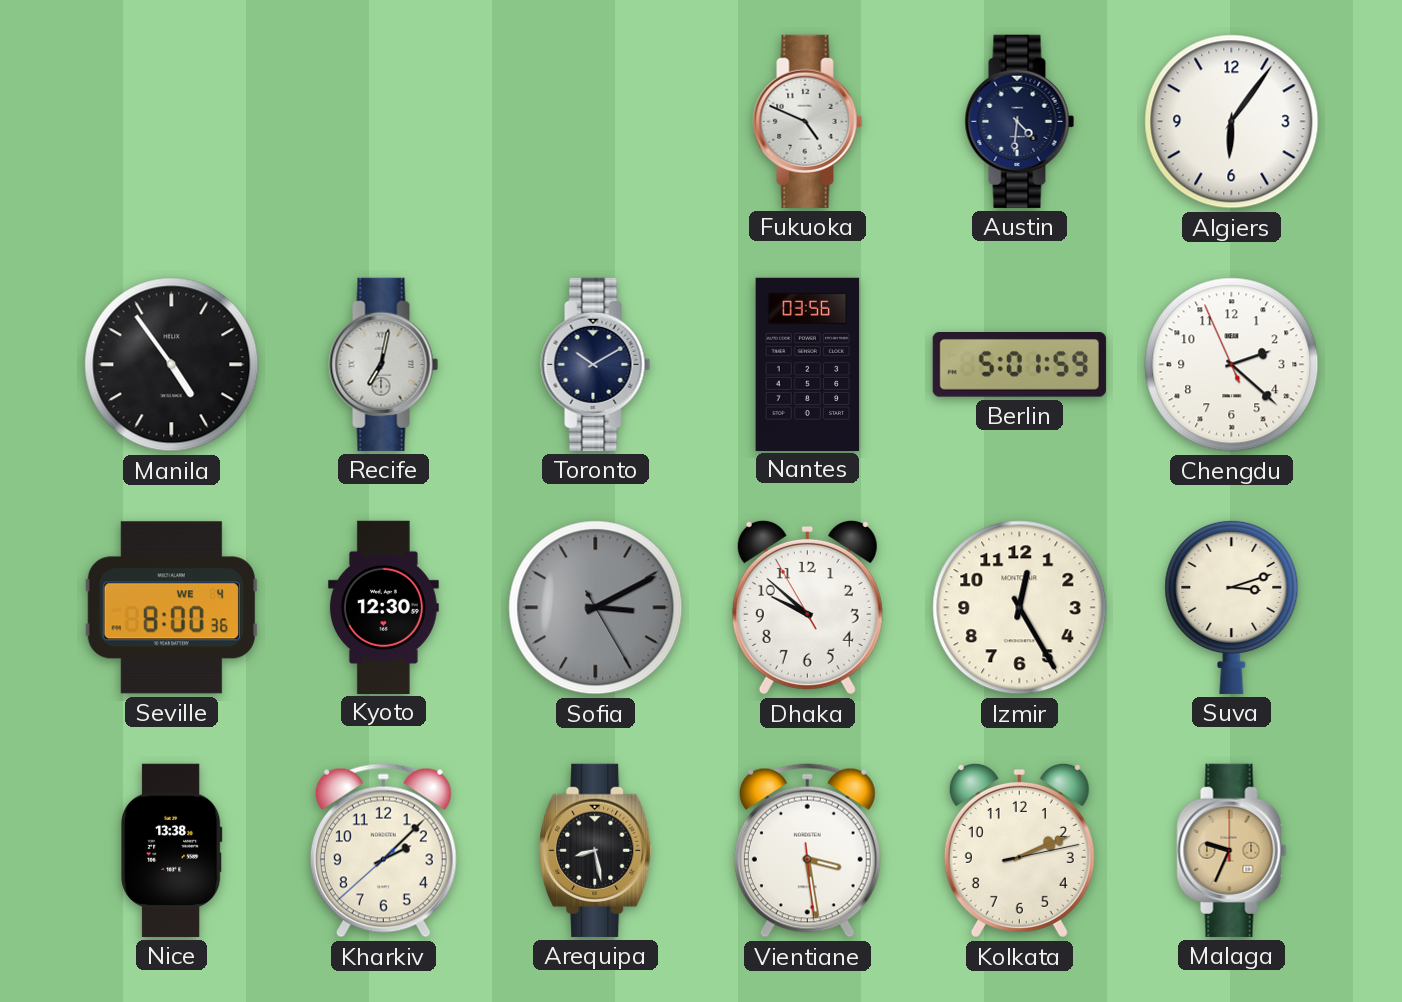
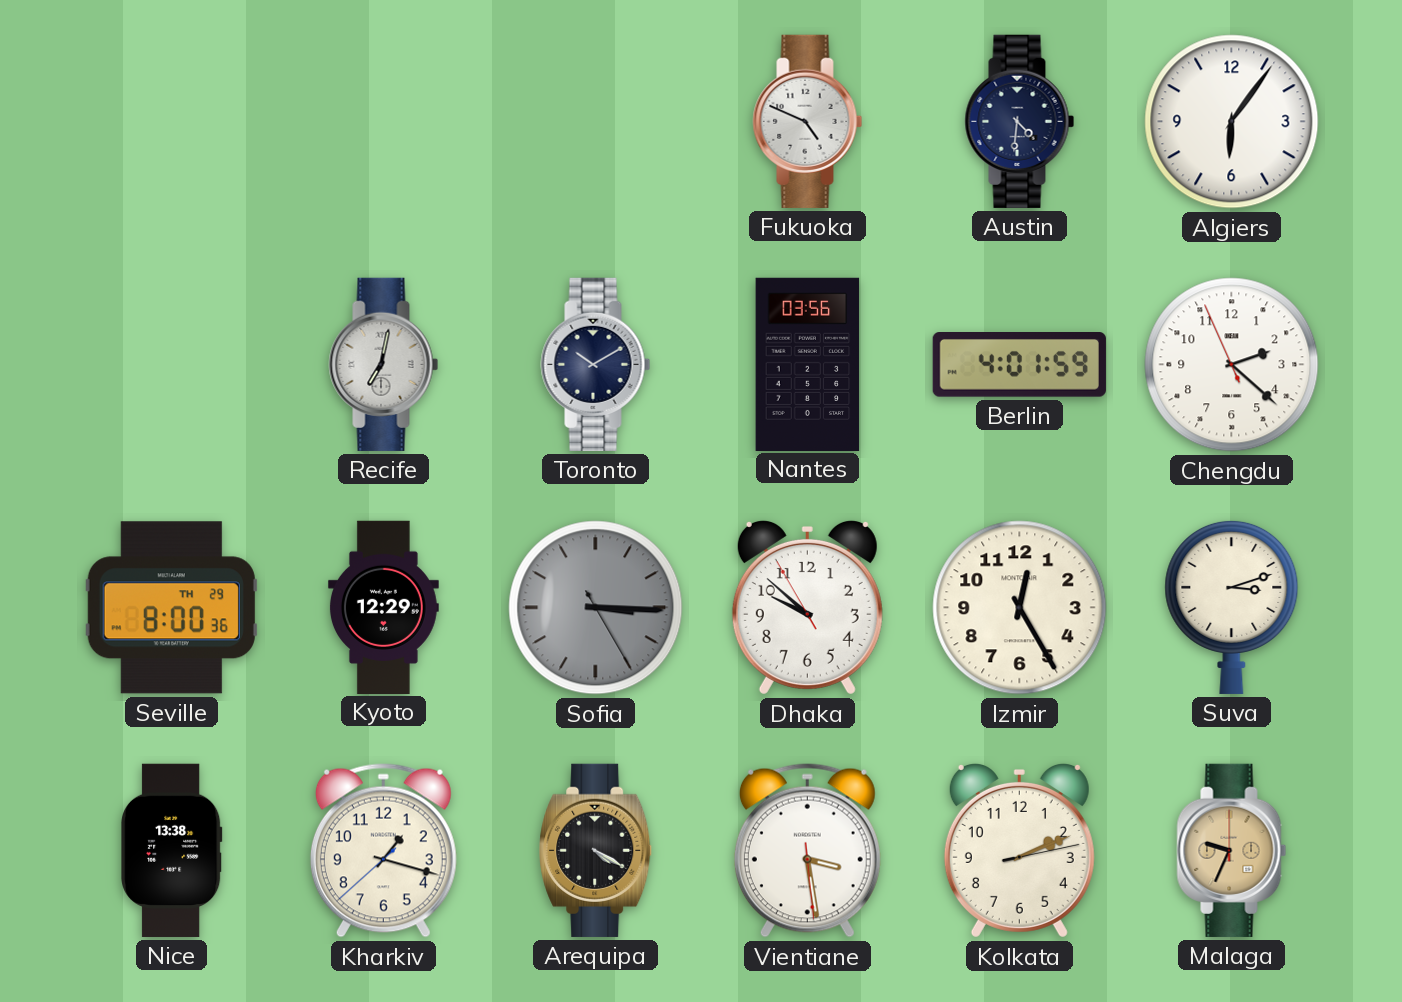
Manila: 4:54 -> none
Berlin: 5:01 -> 4:01
Seville date: WE 4 -> TH 29
Kyoto: 12:30 -> 12:29
Sofia: 3:10 -> 3:15
Kharkiv: 2:07 -> 1:17
Arequipa: 8:28 -> 4:20
